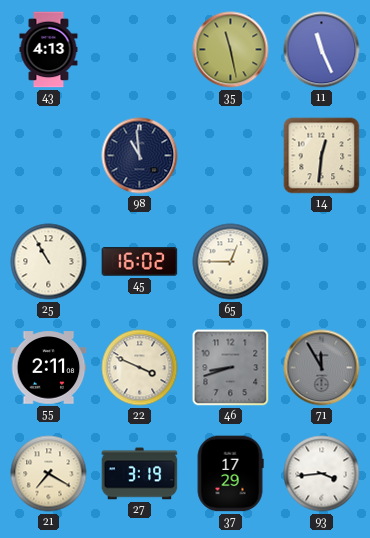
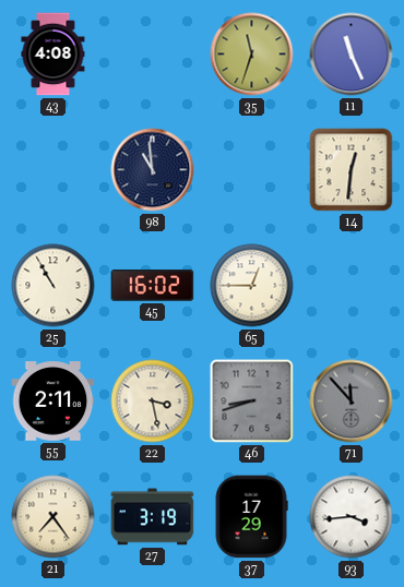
43: 4:13 -> 4:08
35: 11:28 -> 11:33
22: 3:49 -> 3:28
71: 11:55 -> 11:53
21: 7:20 -> 7:24
